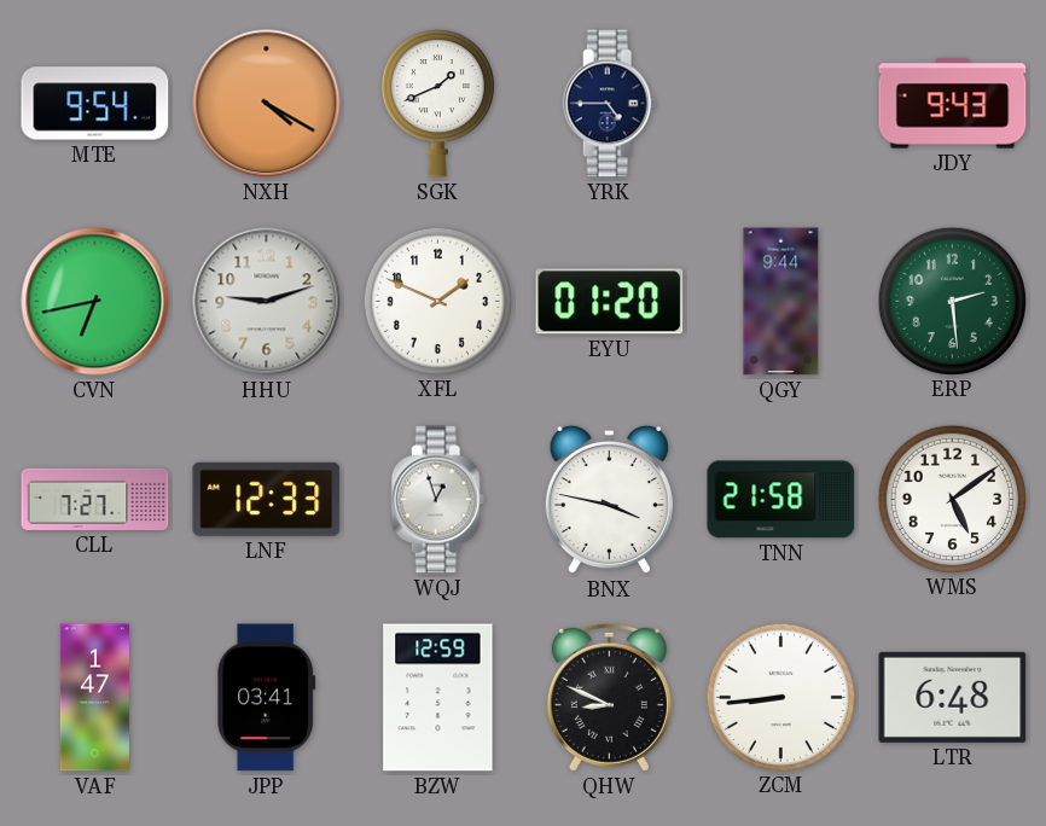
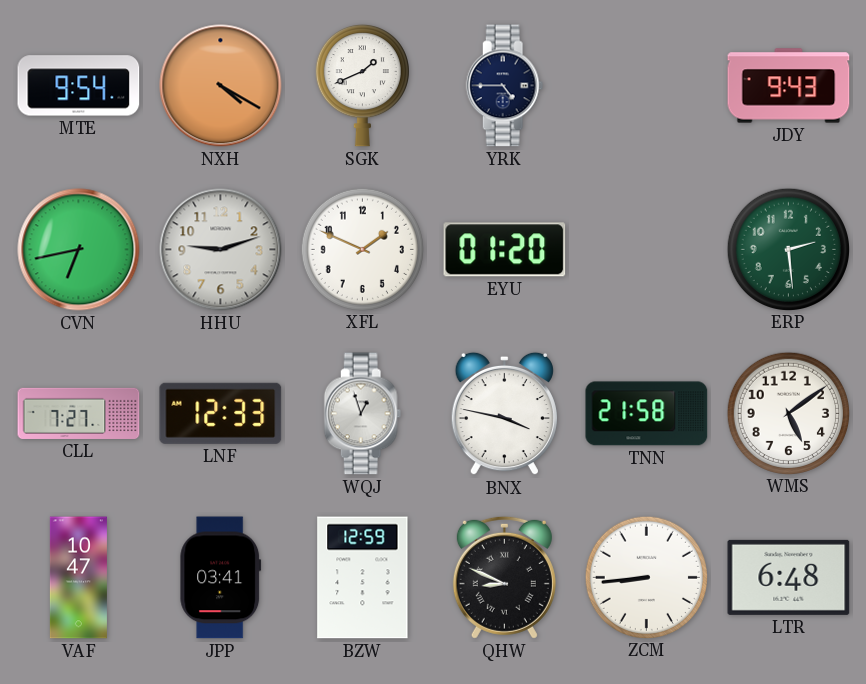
QGY: 9:44 -> none
VAF: 1:47 -> 10:47
